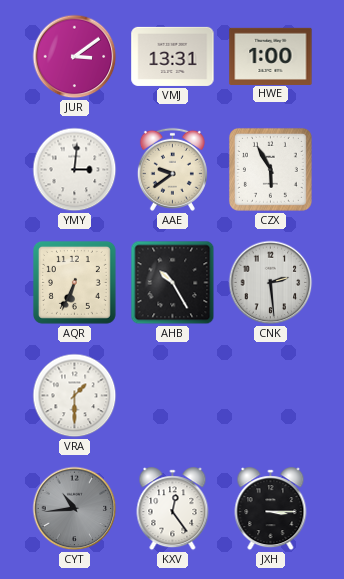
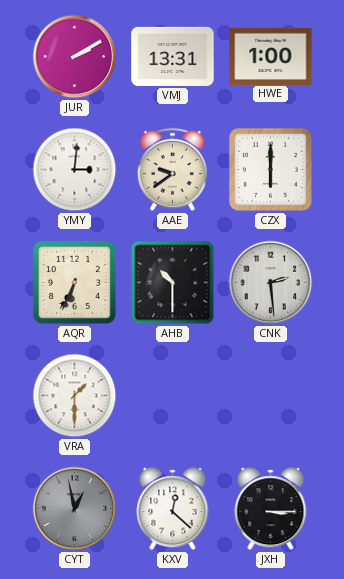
JUR: 3:09 -> 2:10
CZX: 5:55 -> 6:00
AHB: 10:25 -> 10:30
CYT: 10:44 -> 12:58
KXV: 12:24 -> 12:22
